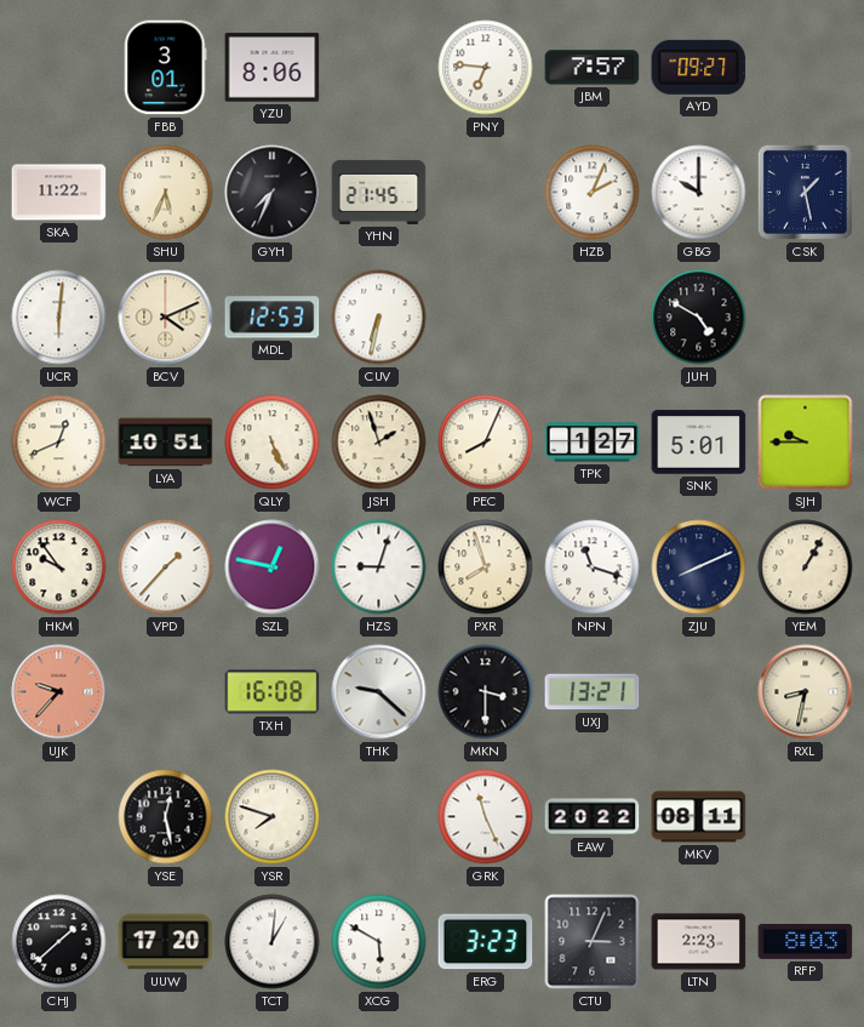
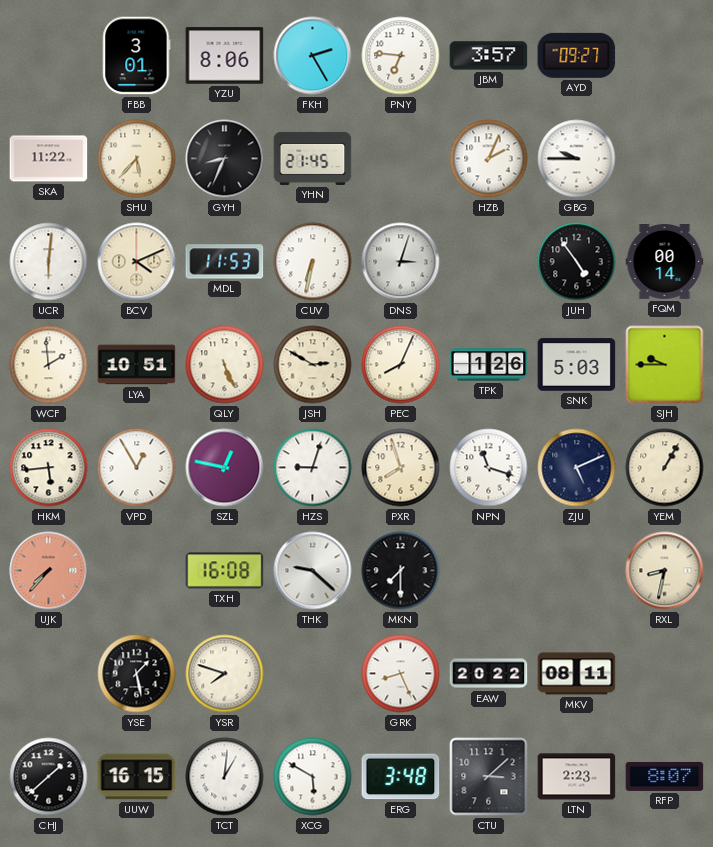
FKH: none -> 2:25
JBM: 7:57 -> 3:57
SHU: 5:34 -> 5:37
GYH: 7:34 -> 8:34
GBG: 10:00 -> 9:45
CSK: 1:28 -> none
MDL: 12:53 -> 11:53
DNS: none -> 3:03
JUH: 4:50 -> 4:54
FQM: none -> 00:14
WCF: 12:41 -> 1:59
JSH: 1:57 -> 2:50
TPK: 1:27 -> 1:26
SNK: 5:01 -> 5:03
HKM: 9:54 -> 5:44
VPD: 1:37 -> 12:55
ZJU: 8:11 -> 5:11
UJK: 9:37 -> 7:37
MKN: 3:30 -> 7:30
UXJ: 13:21 -> none
YSE: 12:28 -> 1:28
GRK: 11:26 -> 8:26
UUW: 17:20 -> 16:15
ERG: 3:23 -> 3:48
CTU: 3:04 -> 3:08
RFP: 8:03 -> 8:07
